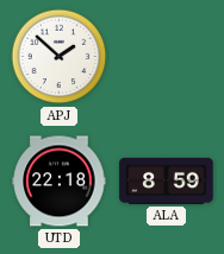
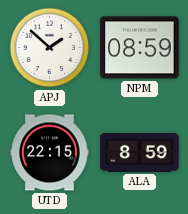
NPM: none -> 08:59
UTD: 22:18 -> 22:15
